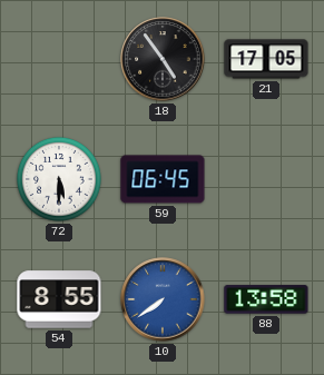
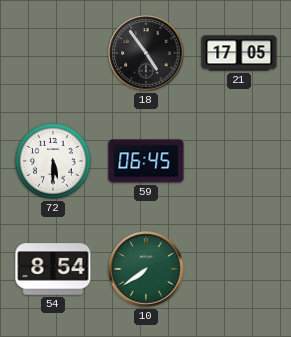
54: 8:55 -> 8:54
10 dial: blue -> green
88: 13:58 -> none
